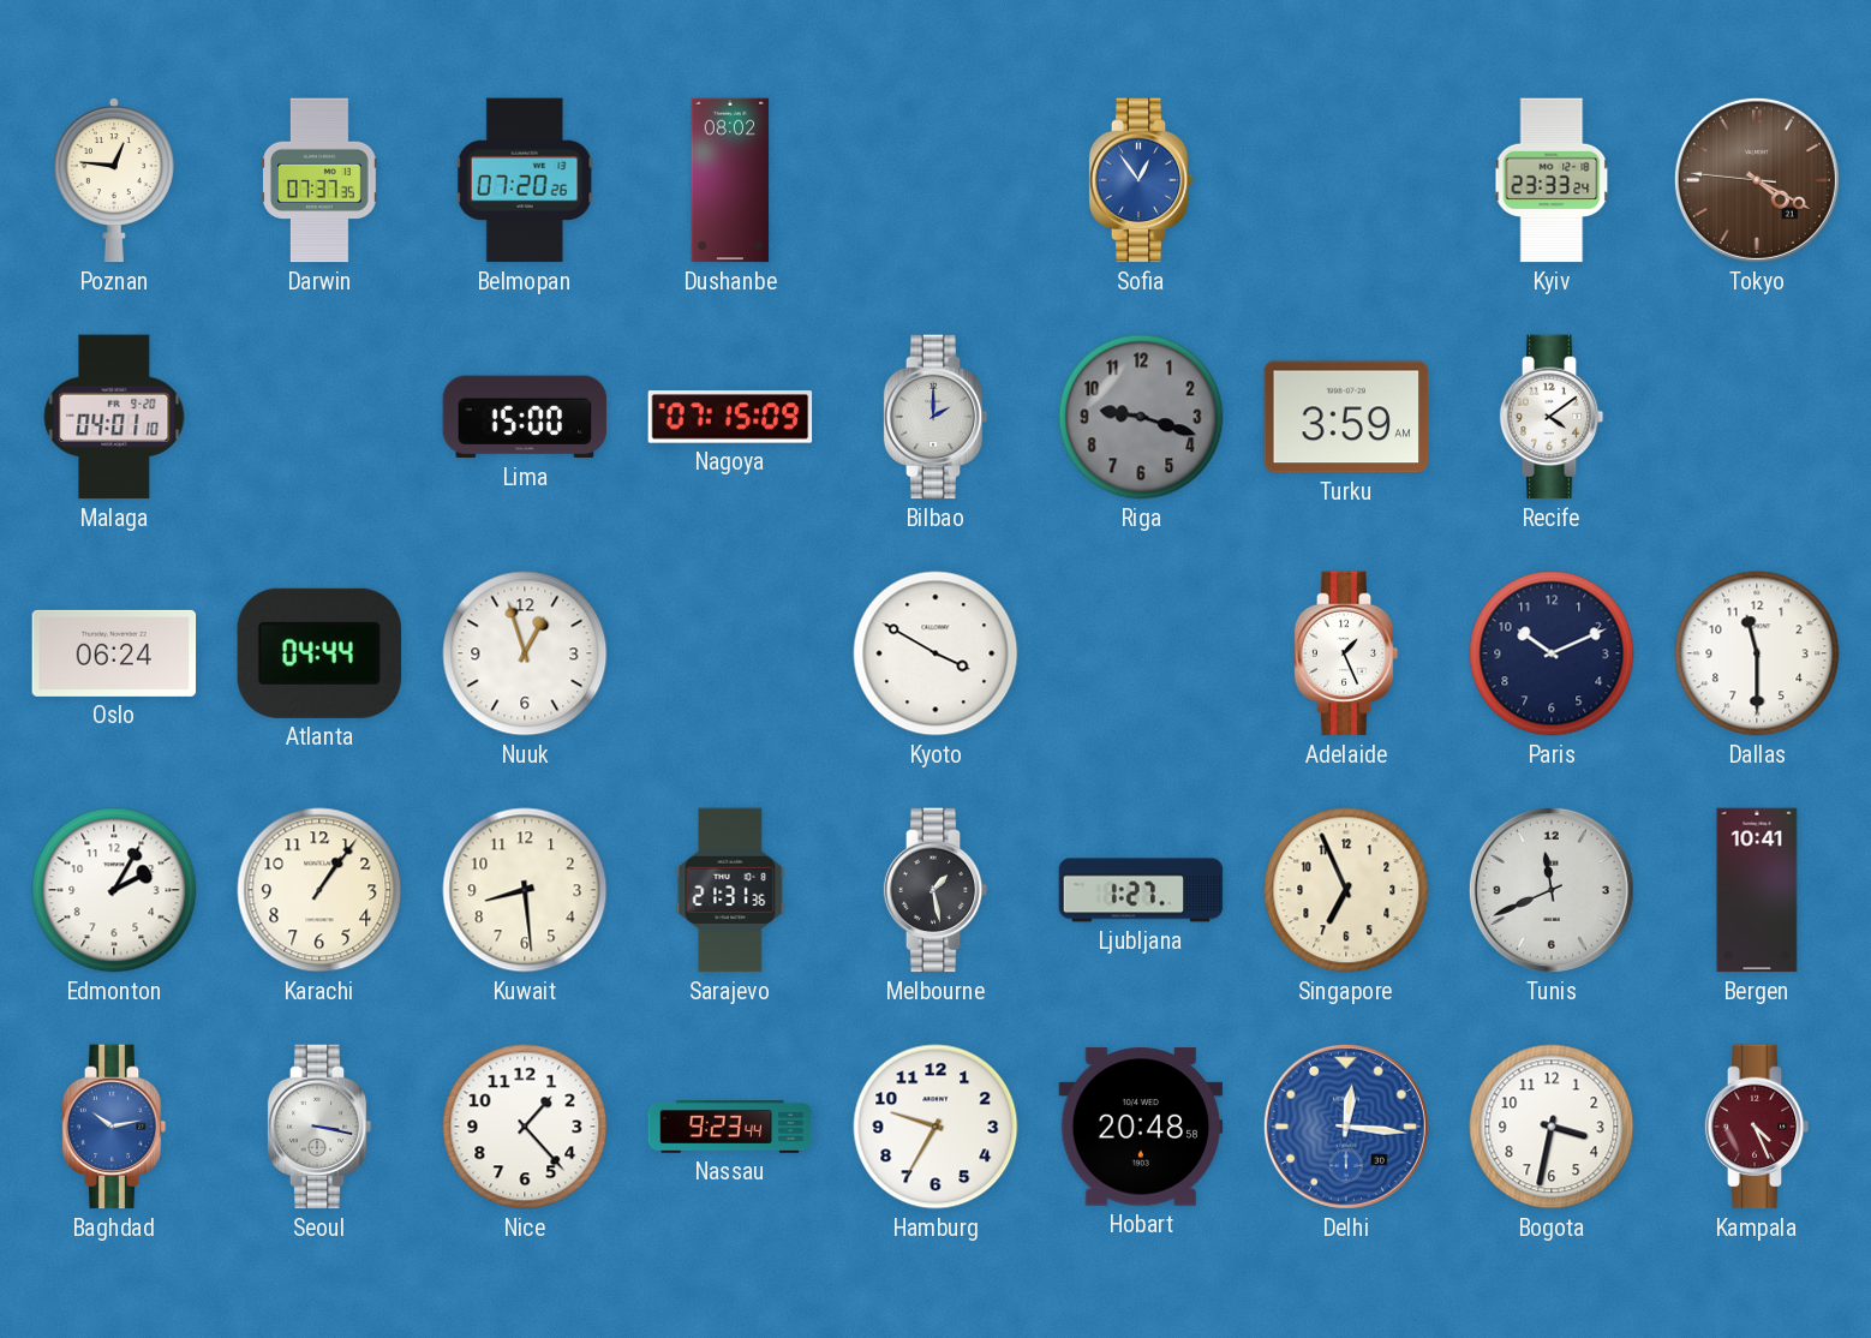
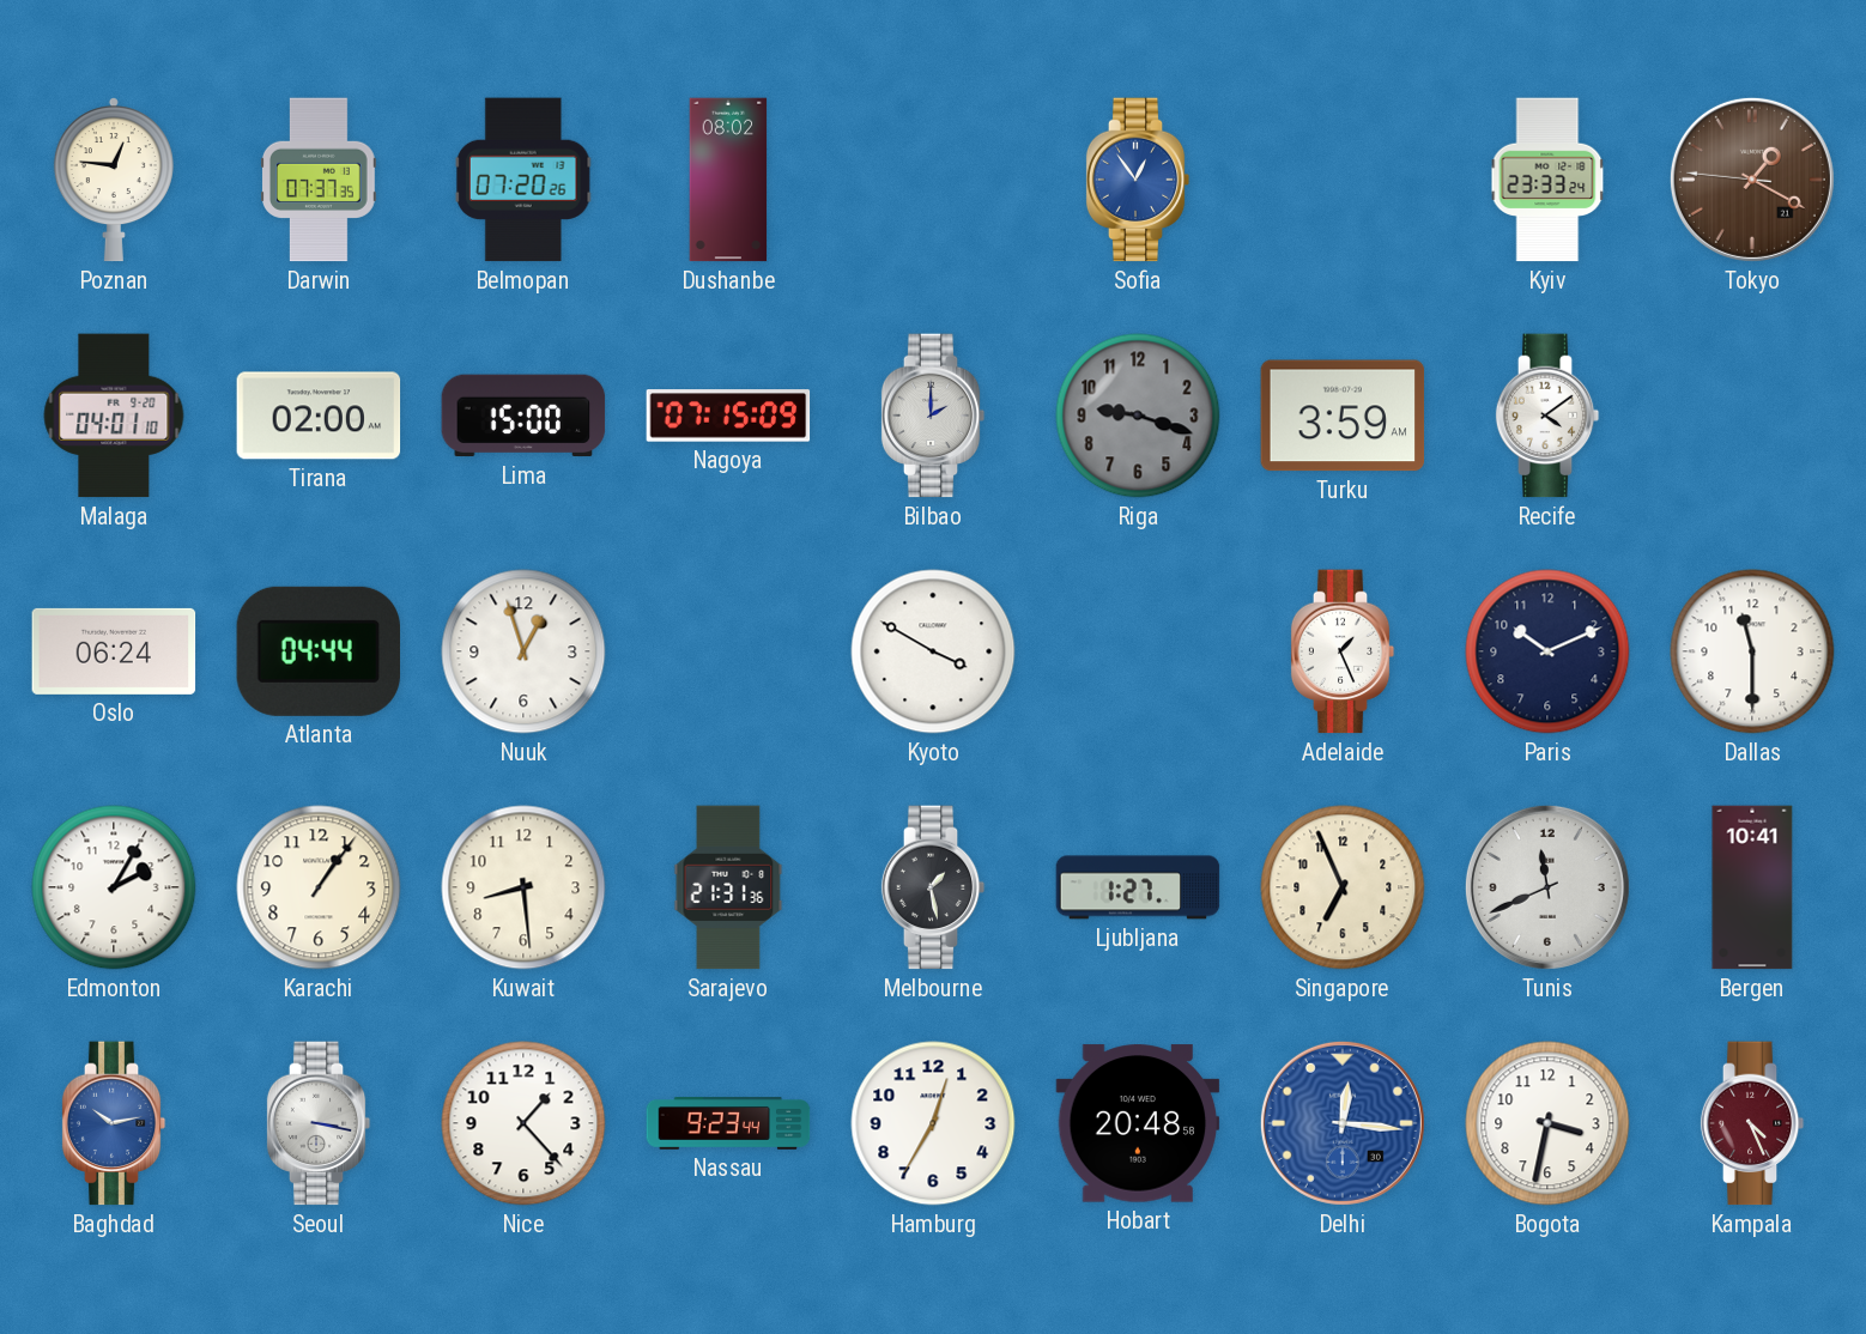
Tokyo: 4:19 -> 1:19
Tirana: none -> 02:00
Hamburg: 9:35 -> 12:35
